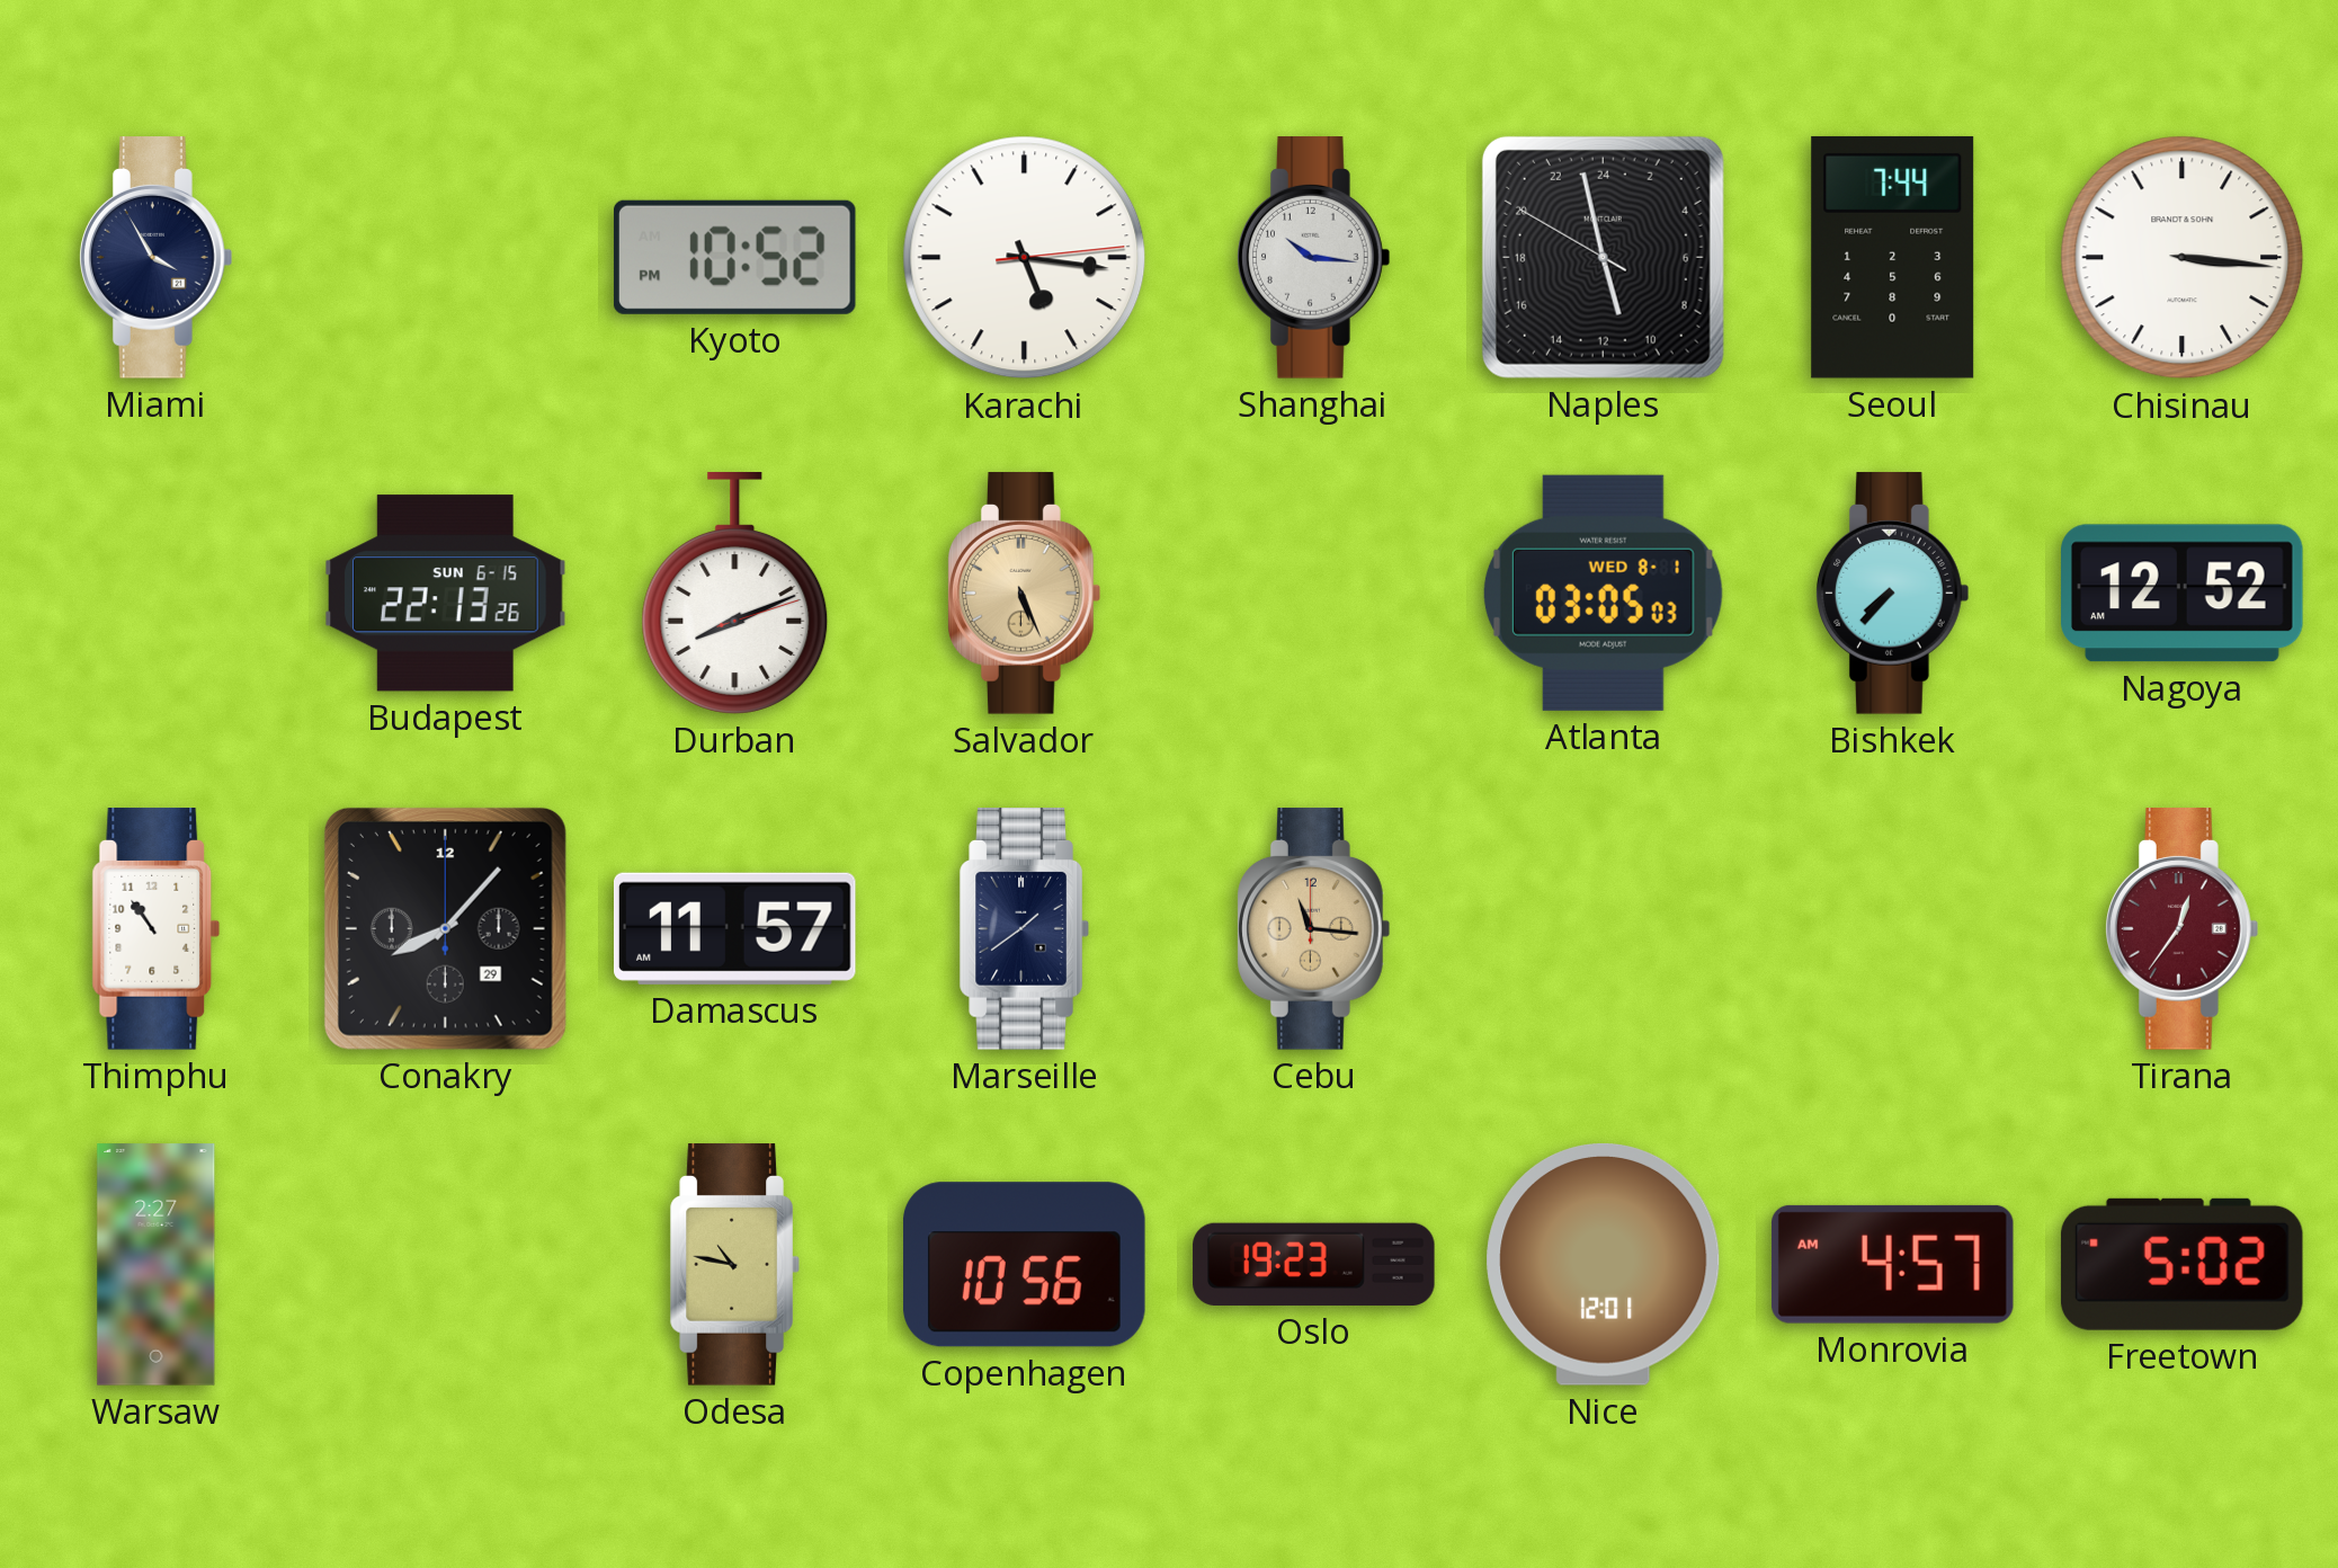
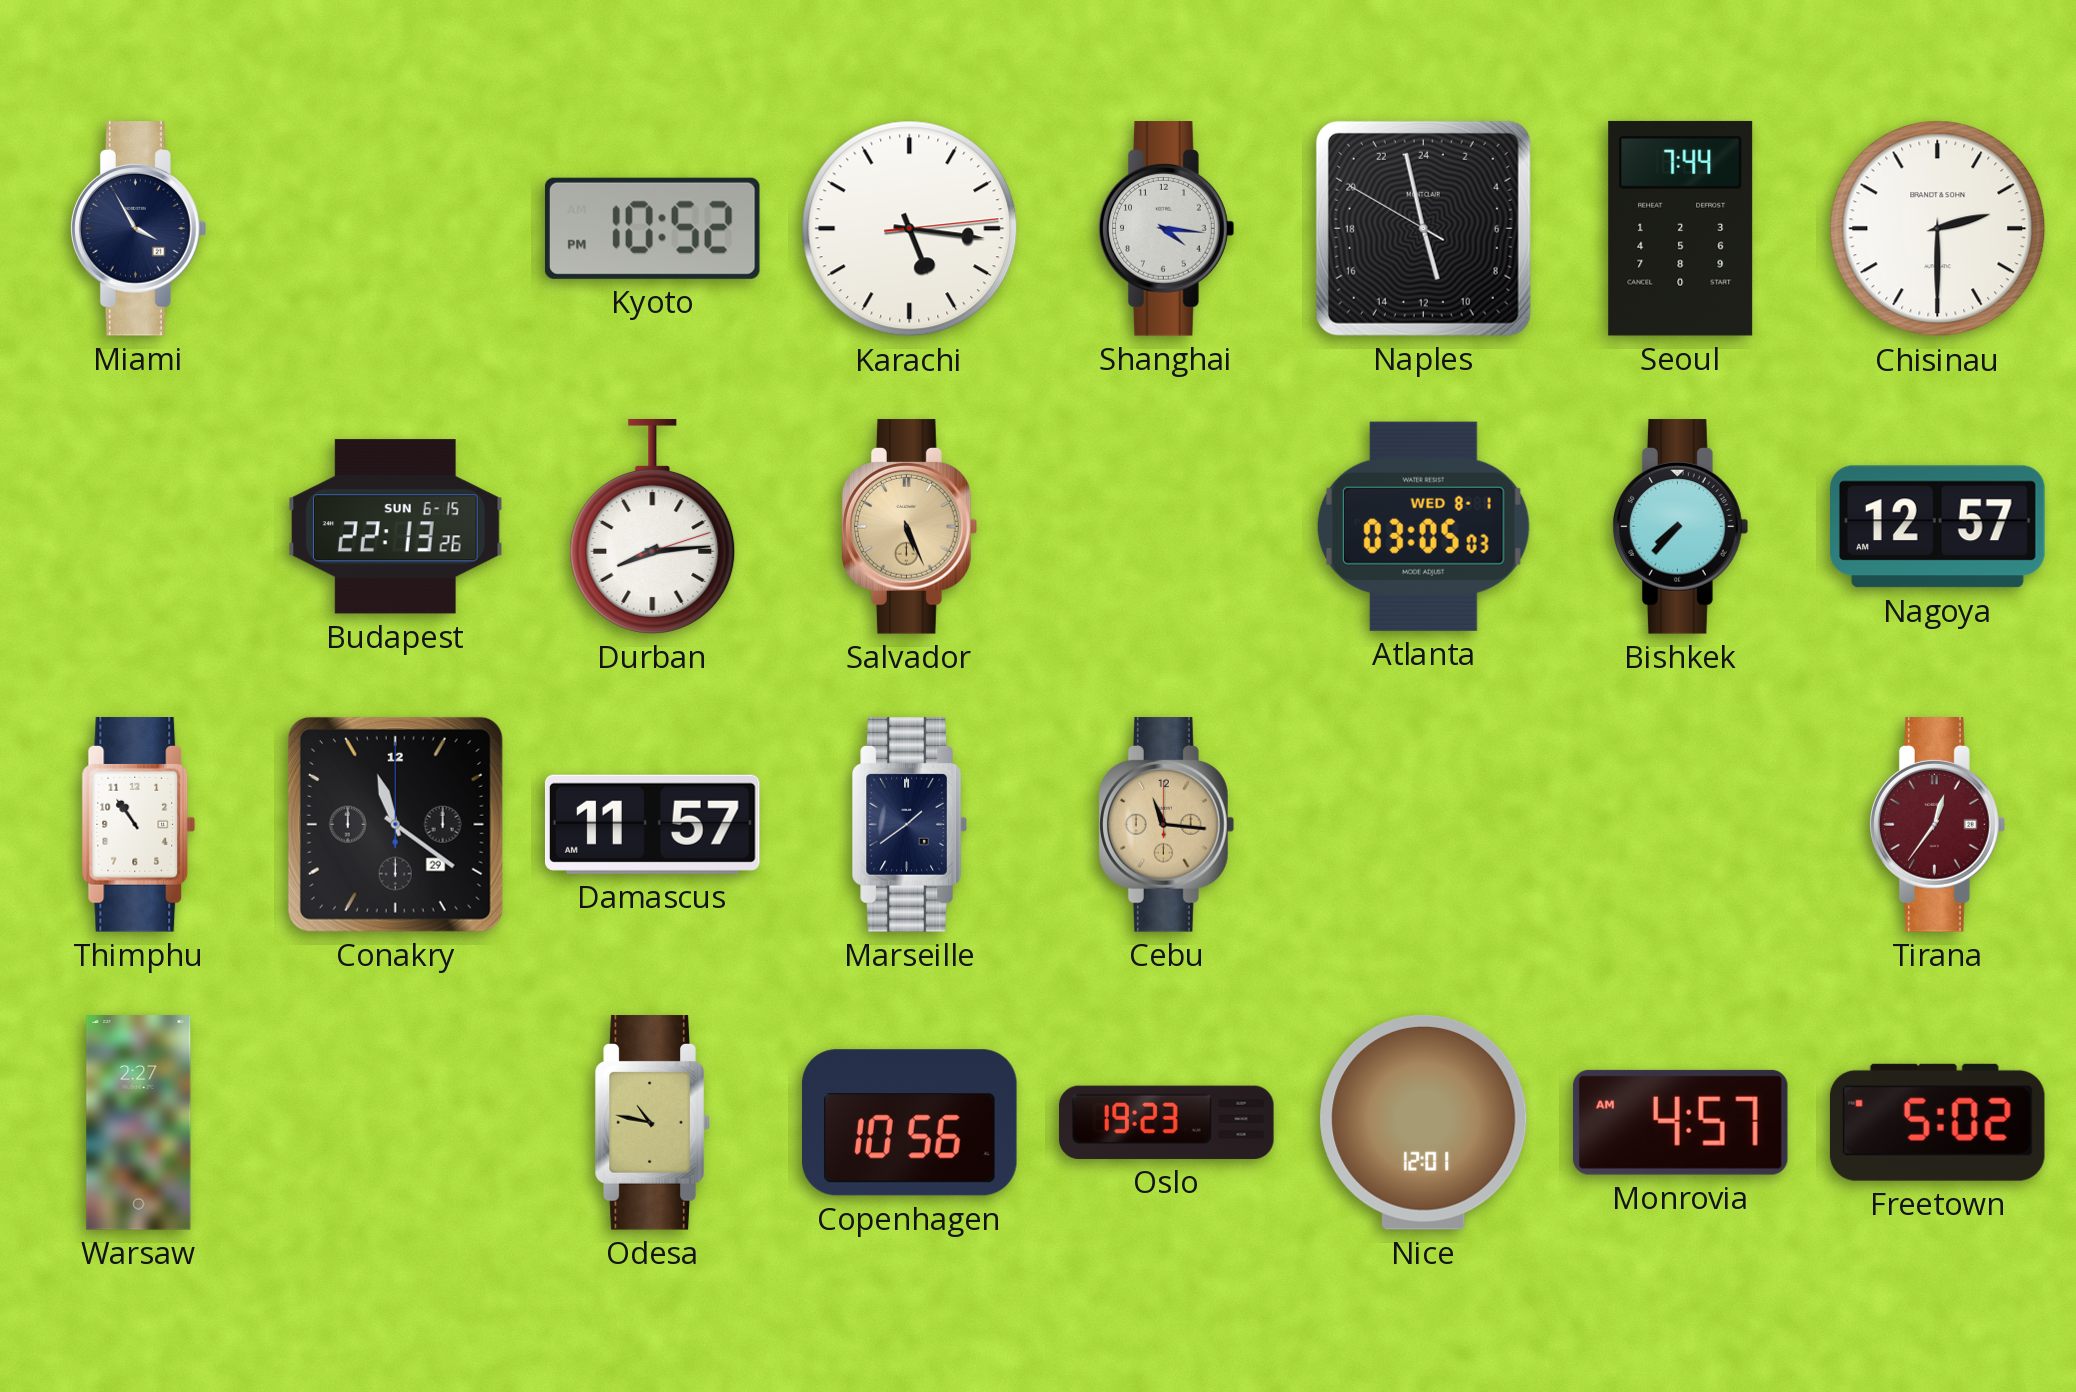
Shanghai: 10:16 -> 4:16
Chisinau: 3:16 -> 2:30
Durban: 8:11 -> 8:14
Nagoya: 12:52 -> 12:57
Conakry: 8:07 -> 11:21
